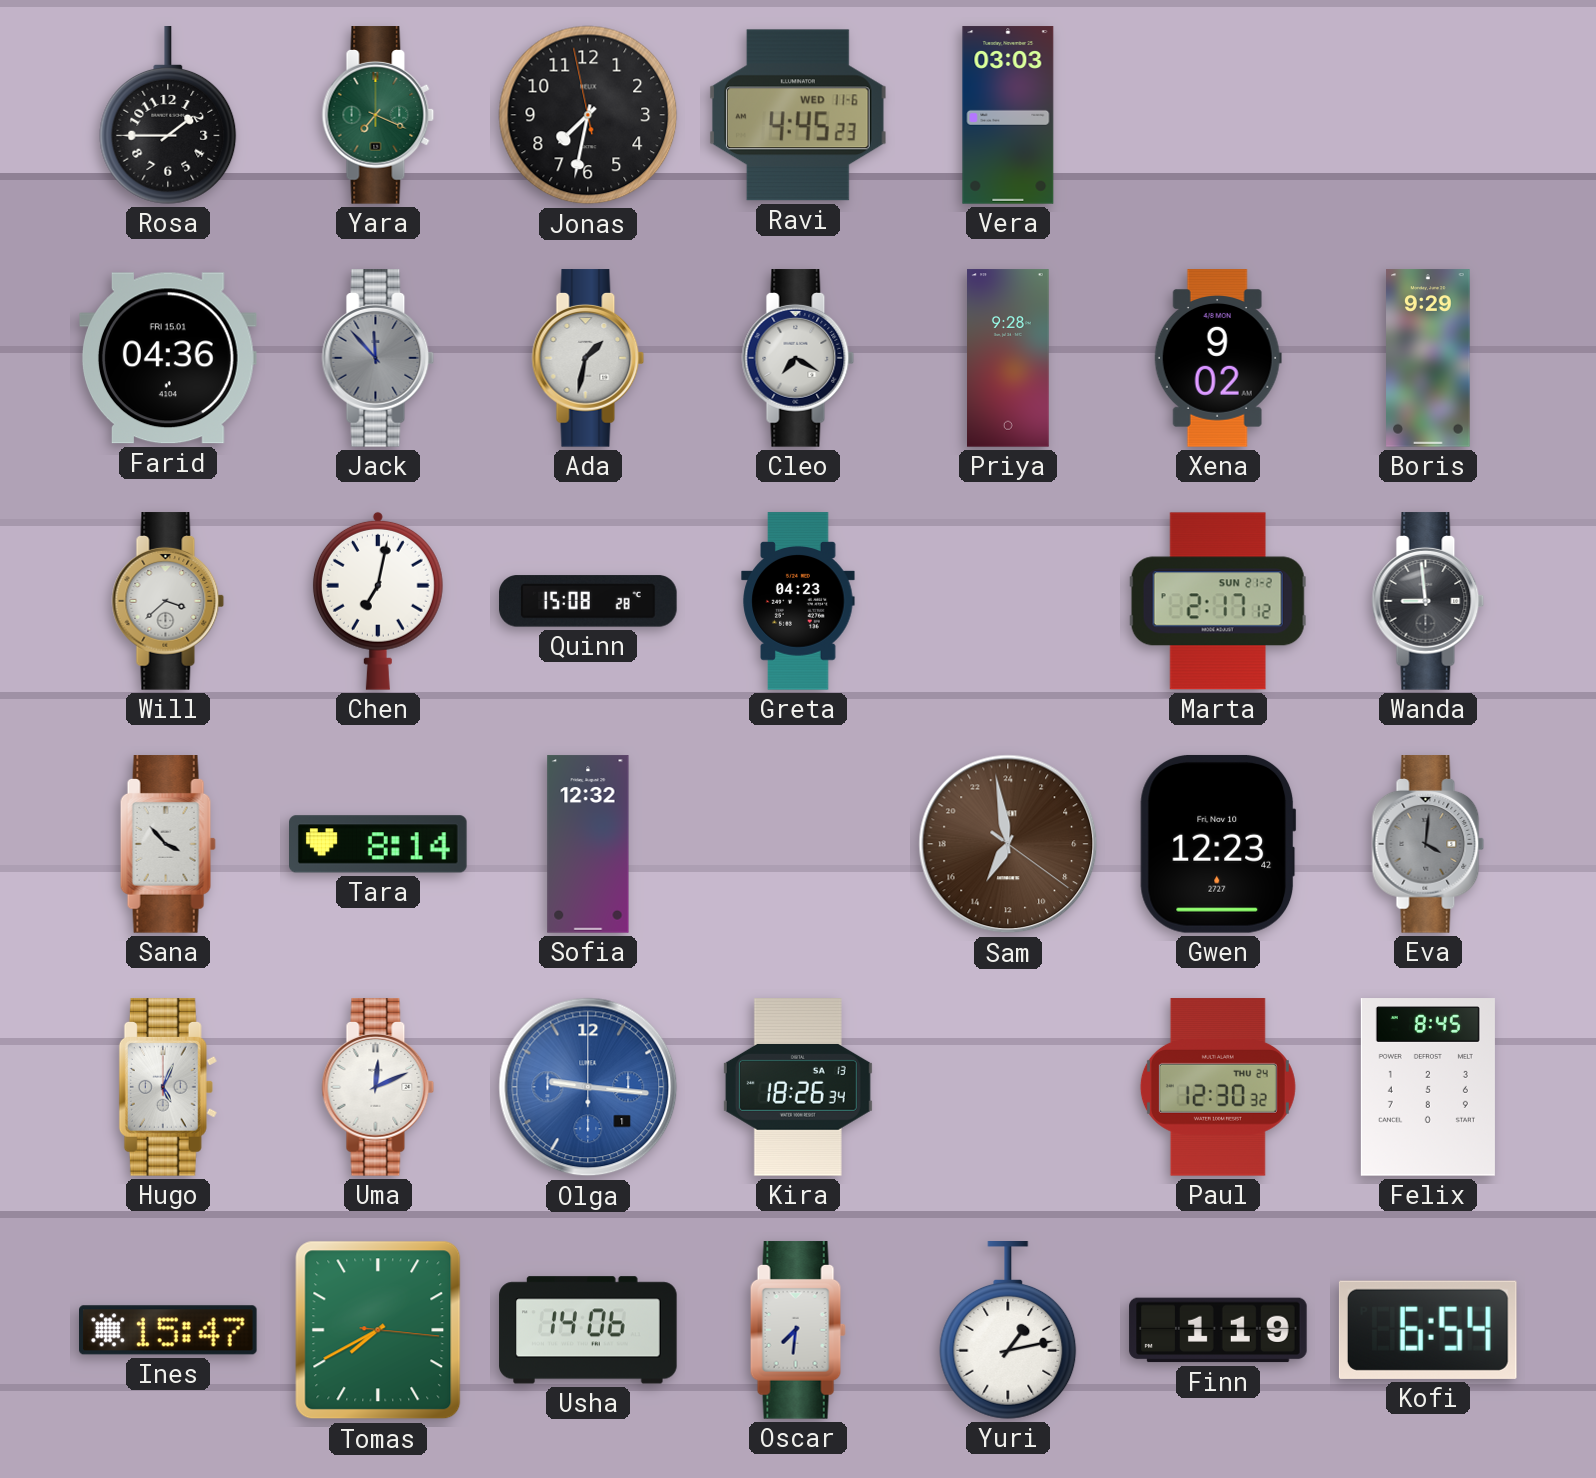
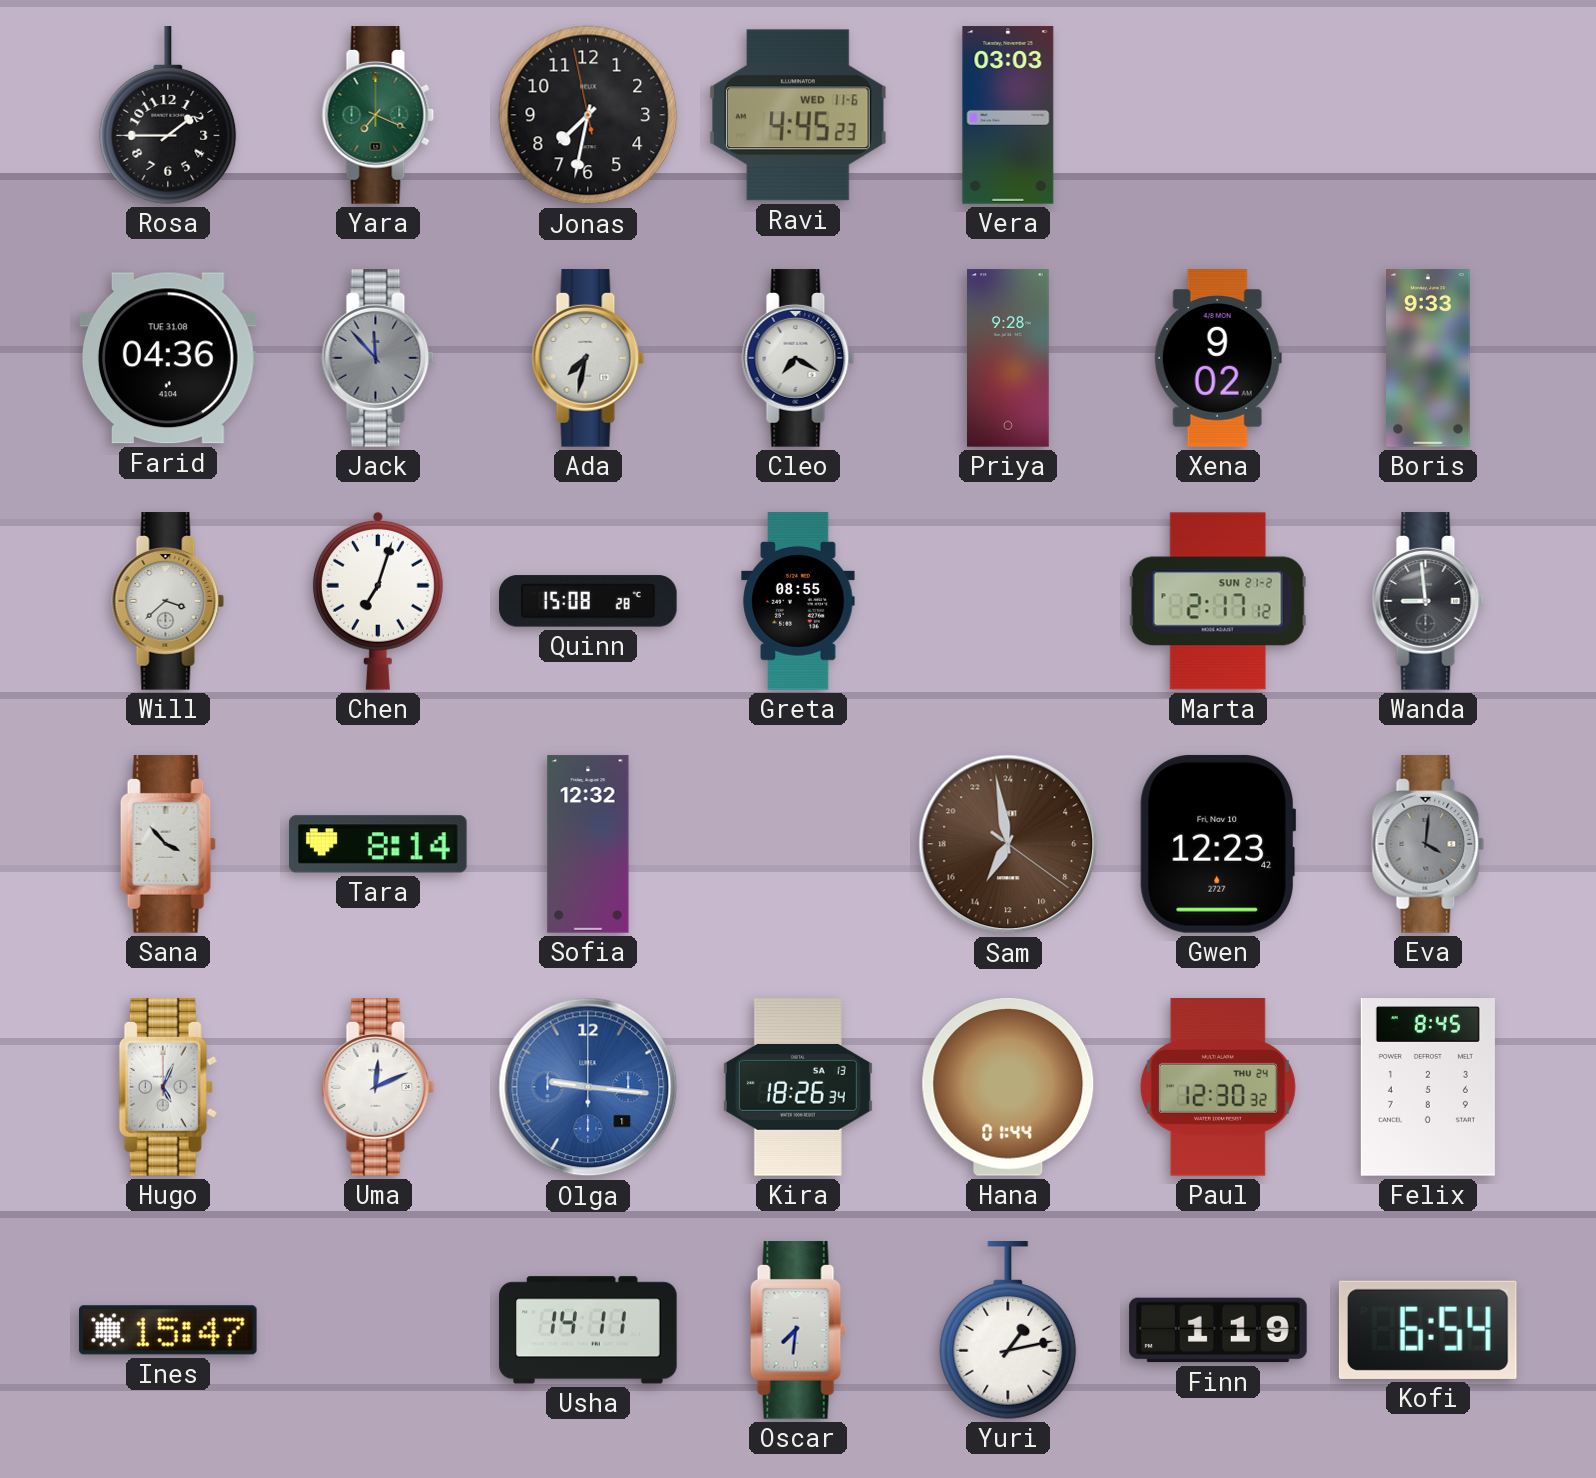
Farid date: FRI 15.01 -> TUE 31.08
Ada: 1:32 -> 7:32
Boris: 9:29 -> 9:33
Chen: 7:02 -> 7:03
Greta: 04:23 -> 08:55
Hana: none -> 01:44
Tomas: 7:40 -> none
Usha: 14:06 -> 14:11
